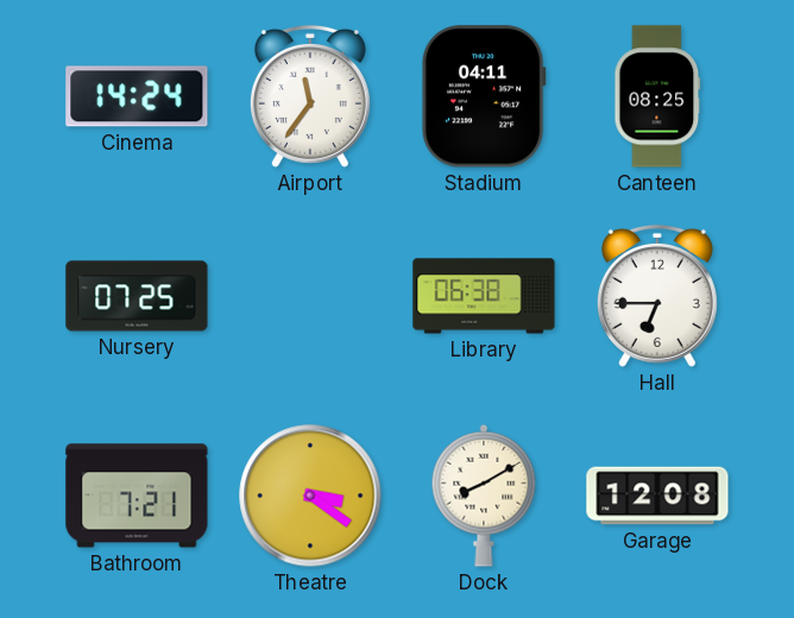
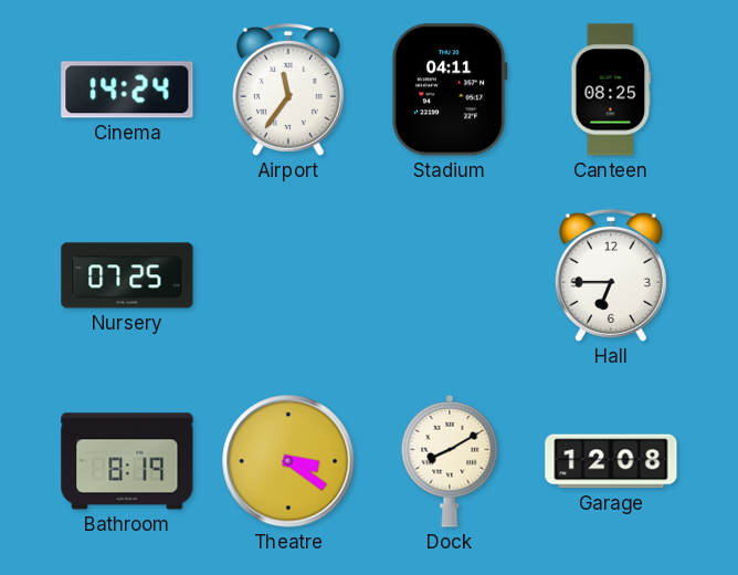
Library: 06:38 -> none
Bathroom: 7:21 -> 8:19
